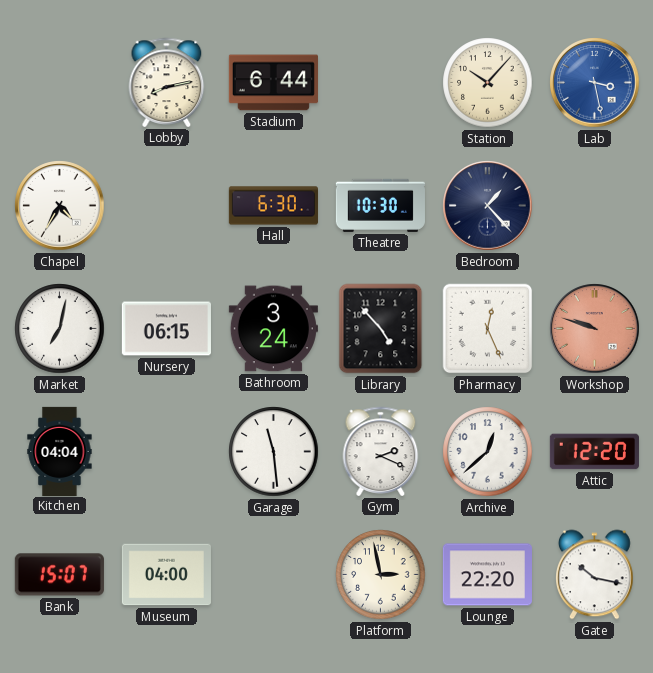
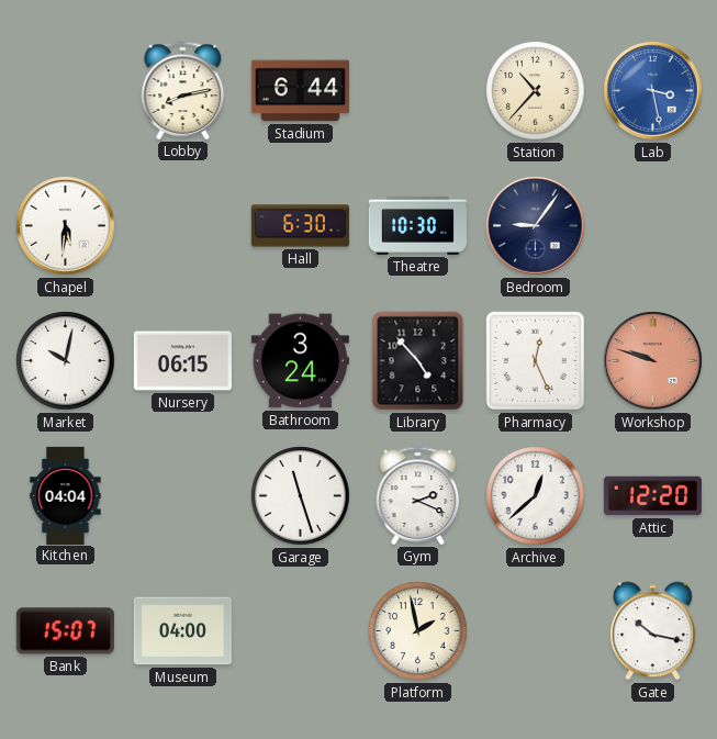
Station: 10:07 -> 10:37
Chapel: 4:35 -> 5:31
Bedroom: 1:23 -> 9:06
Market: 7:02 -> 10:02
Garage: 11:29 -> 11:27
Platform: 2:58 -> 1:58
Lounge: 22:20 -> none
